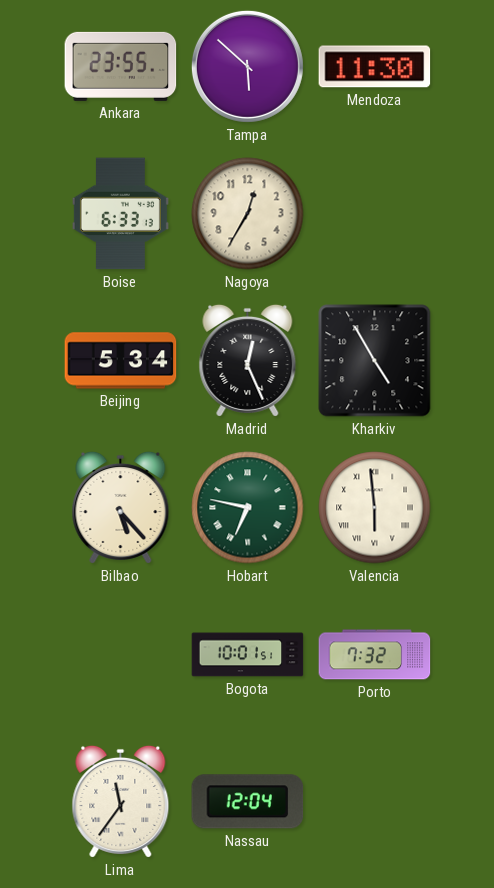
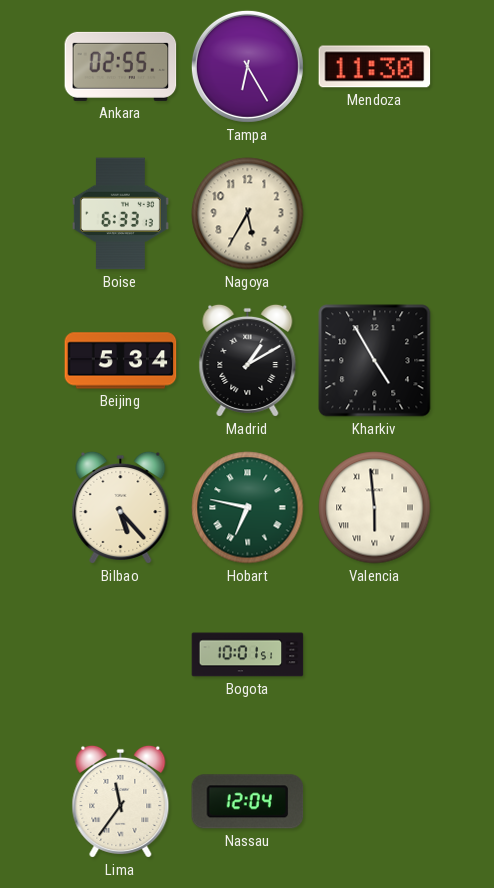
Ankara: 23:55 -> 02:55
Tampa: 5:52 -> 6:25
Nagoya: 12:35 -> 5:35
Madrid: 12:26 -> 1:10
Porto: 7:32 -> none
